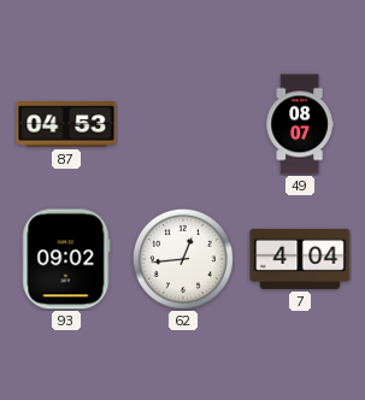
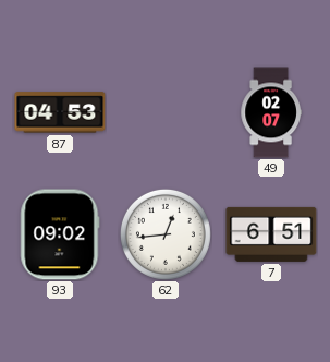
49: 08:07 -> 02:07
7: 4:04 -> 6:51
